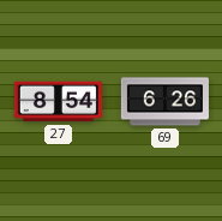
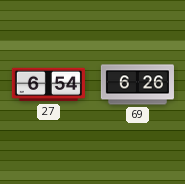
27: 8:54 -> 6:54
